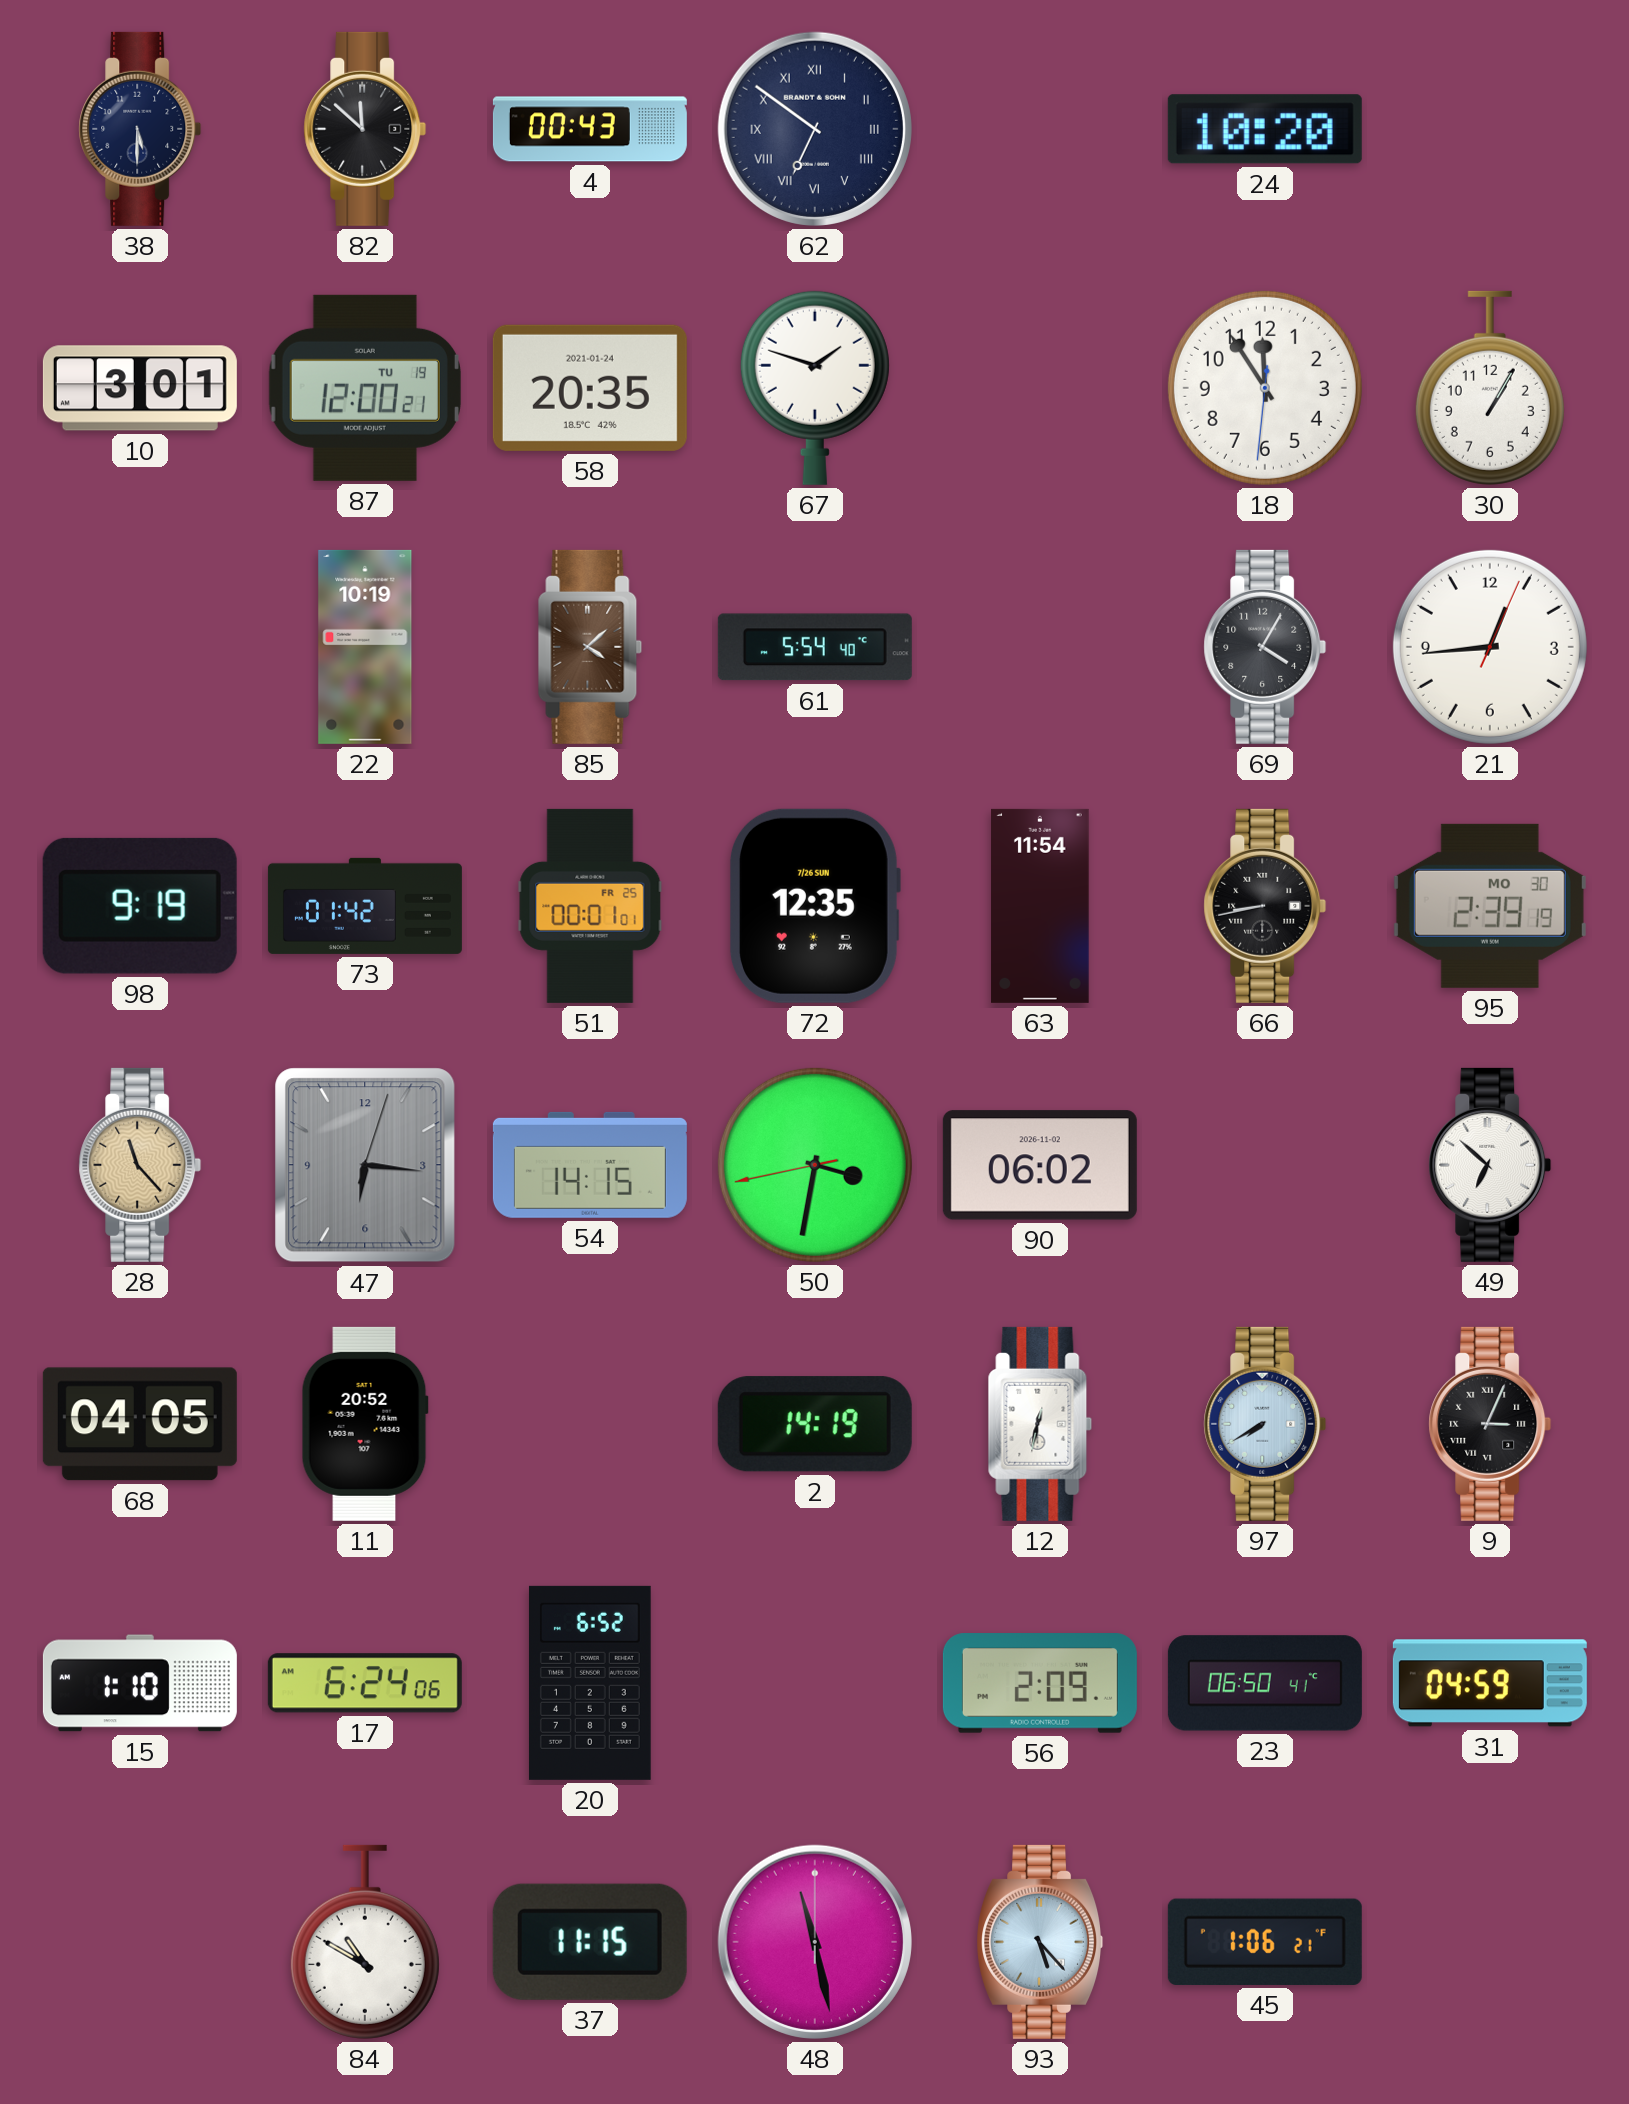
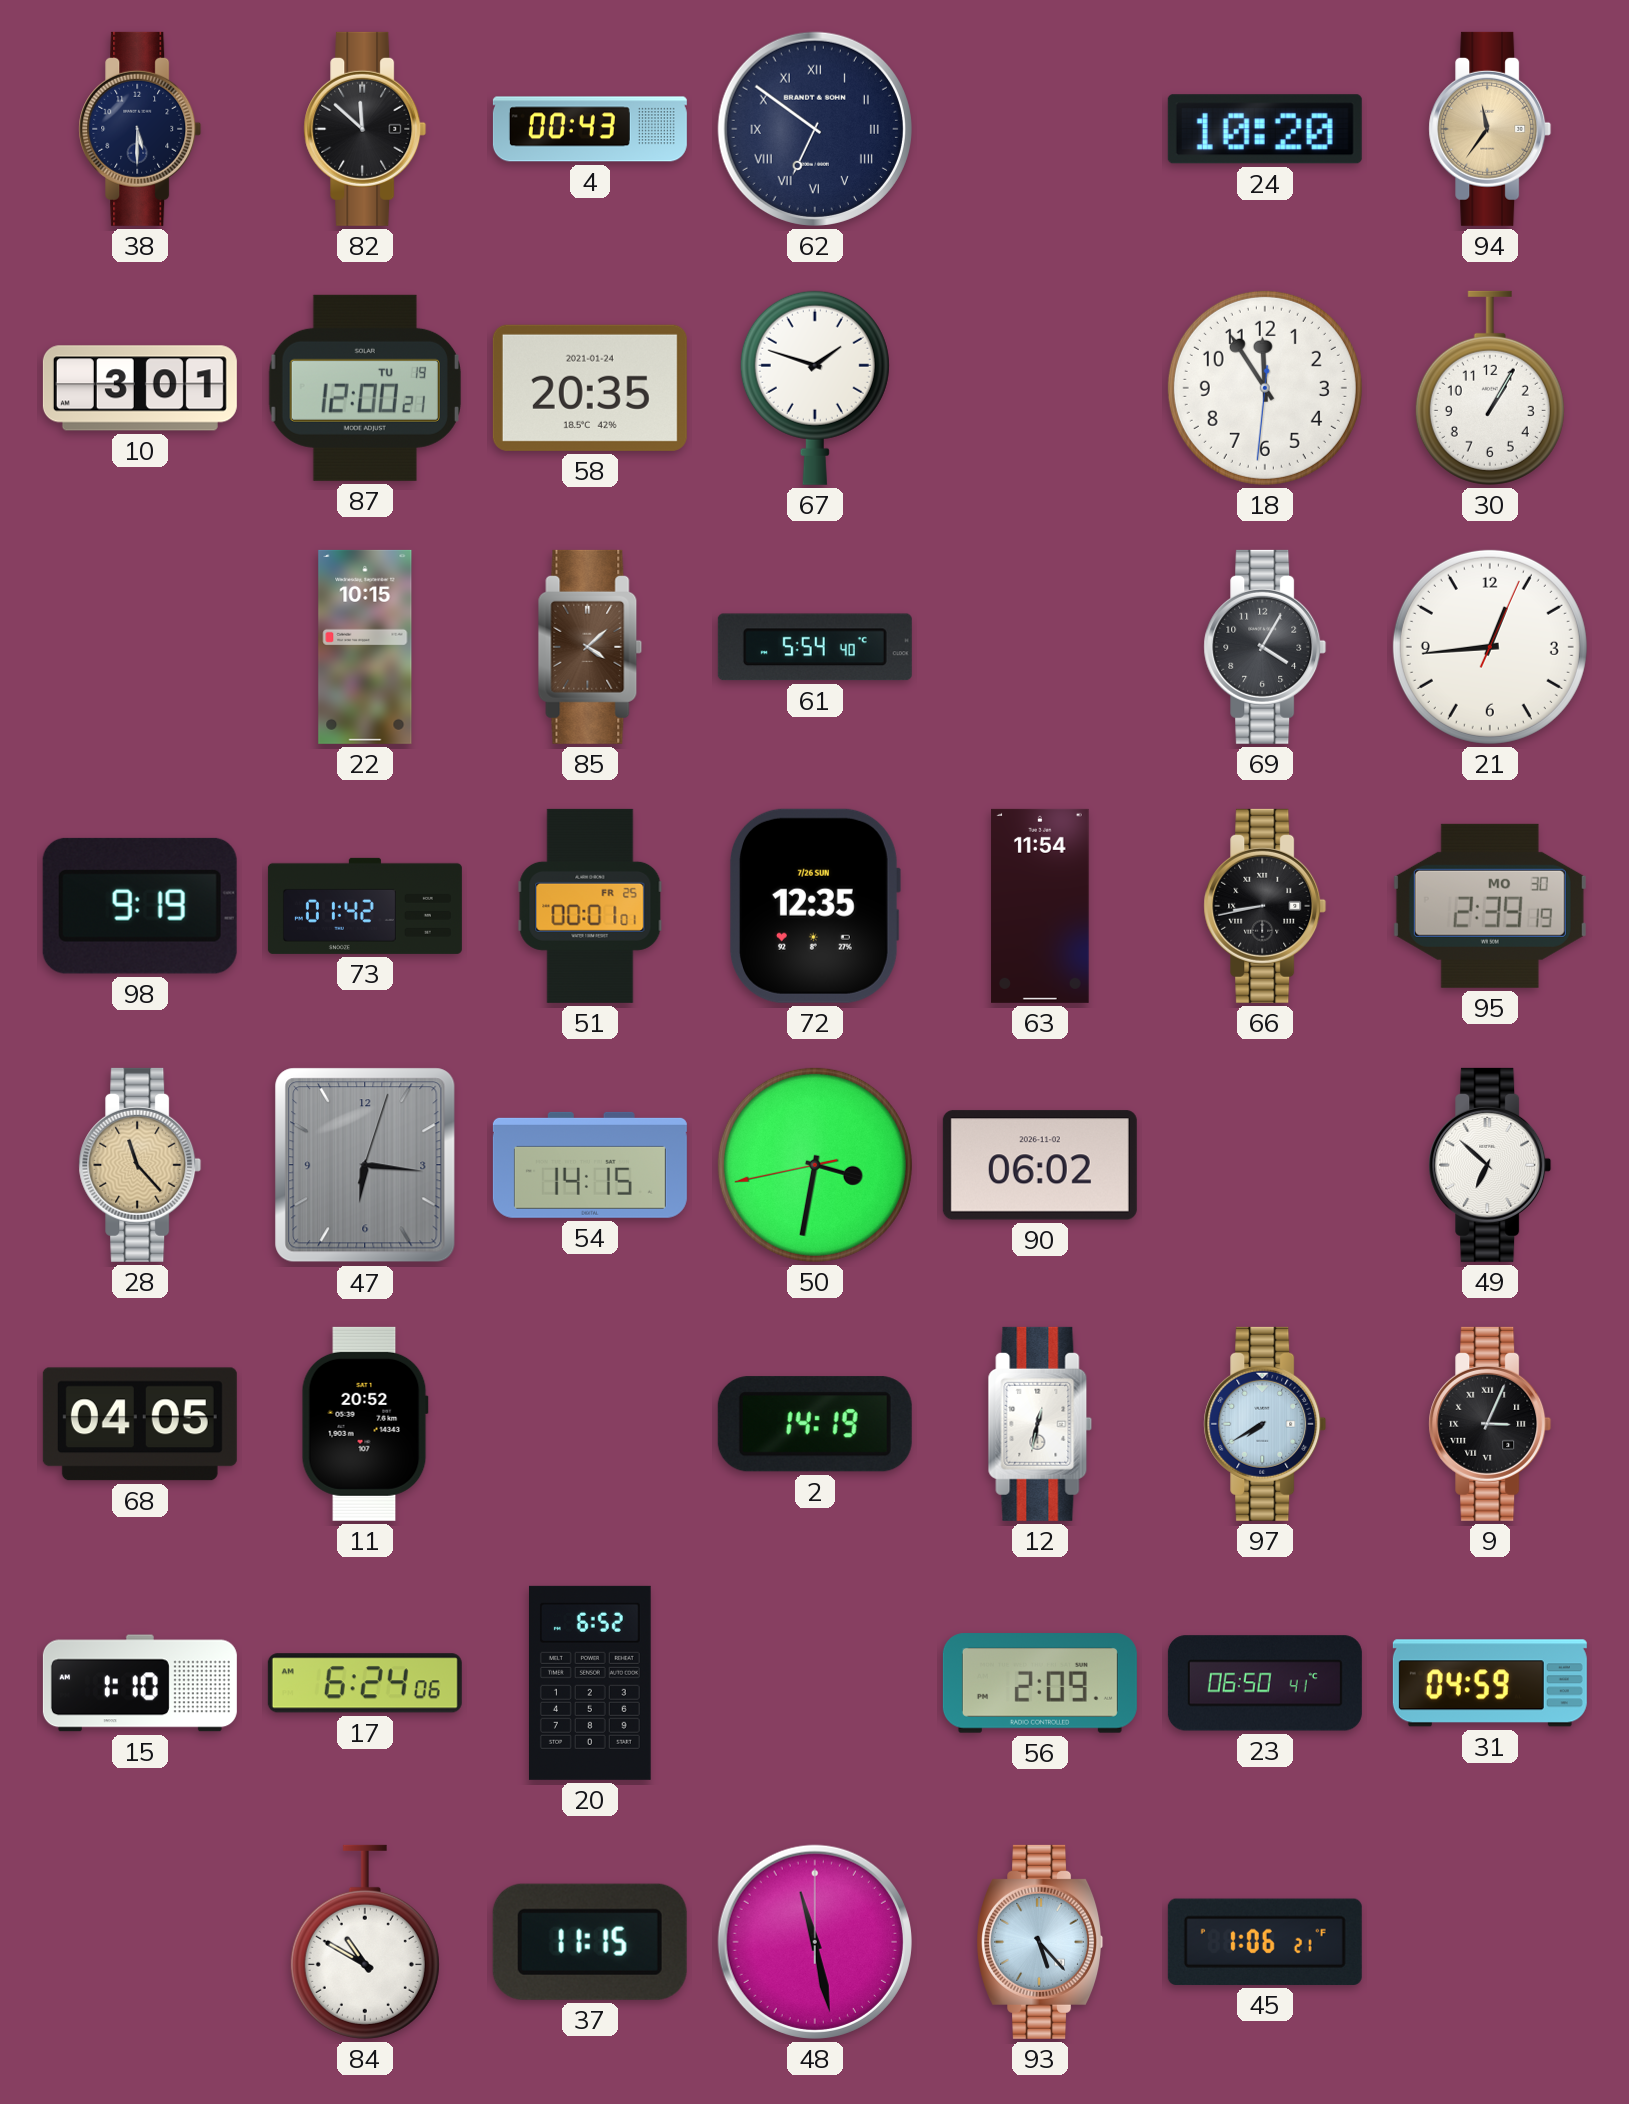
94: none -> 11:36
22: 10:19 -> 10:15
